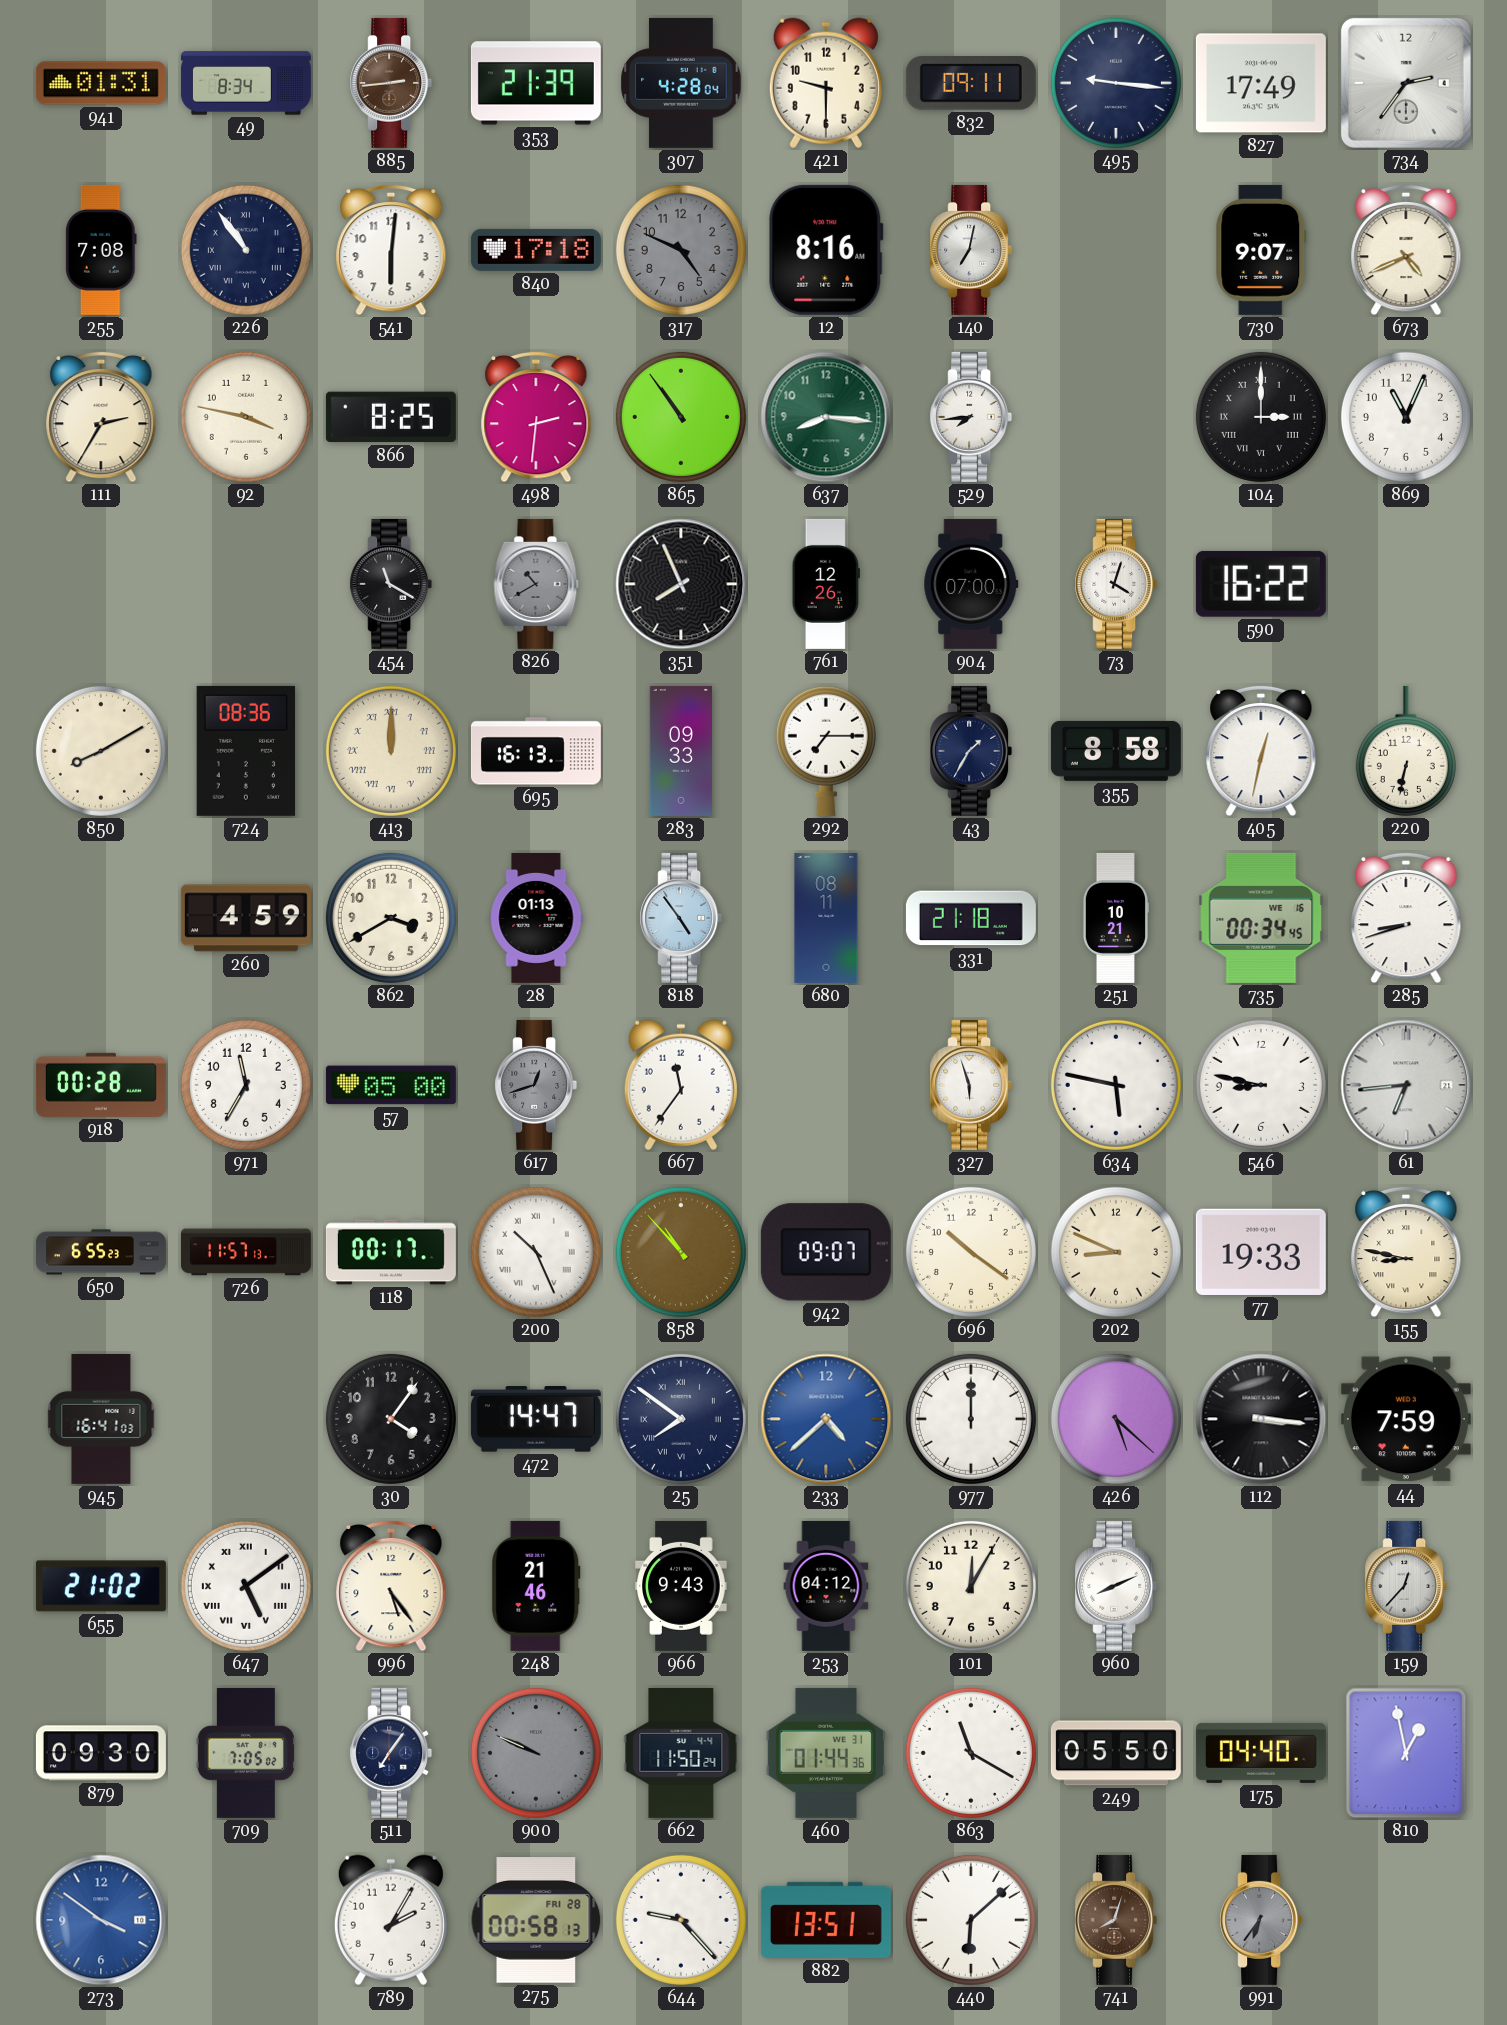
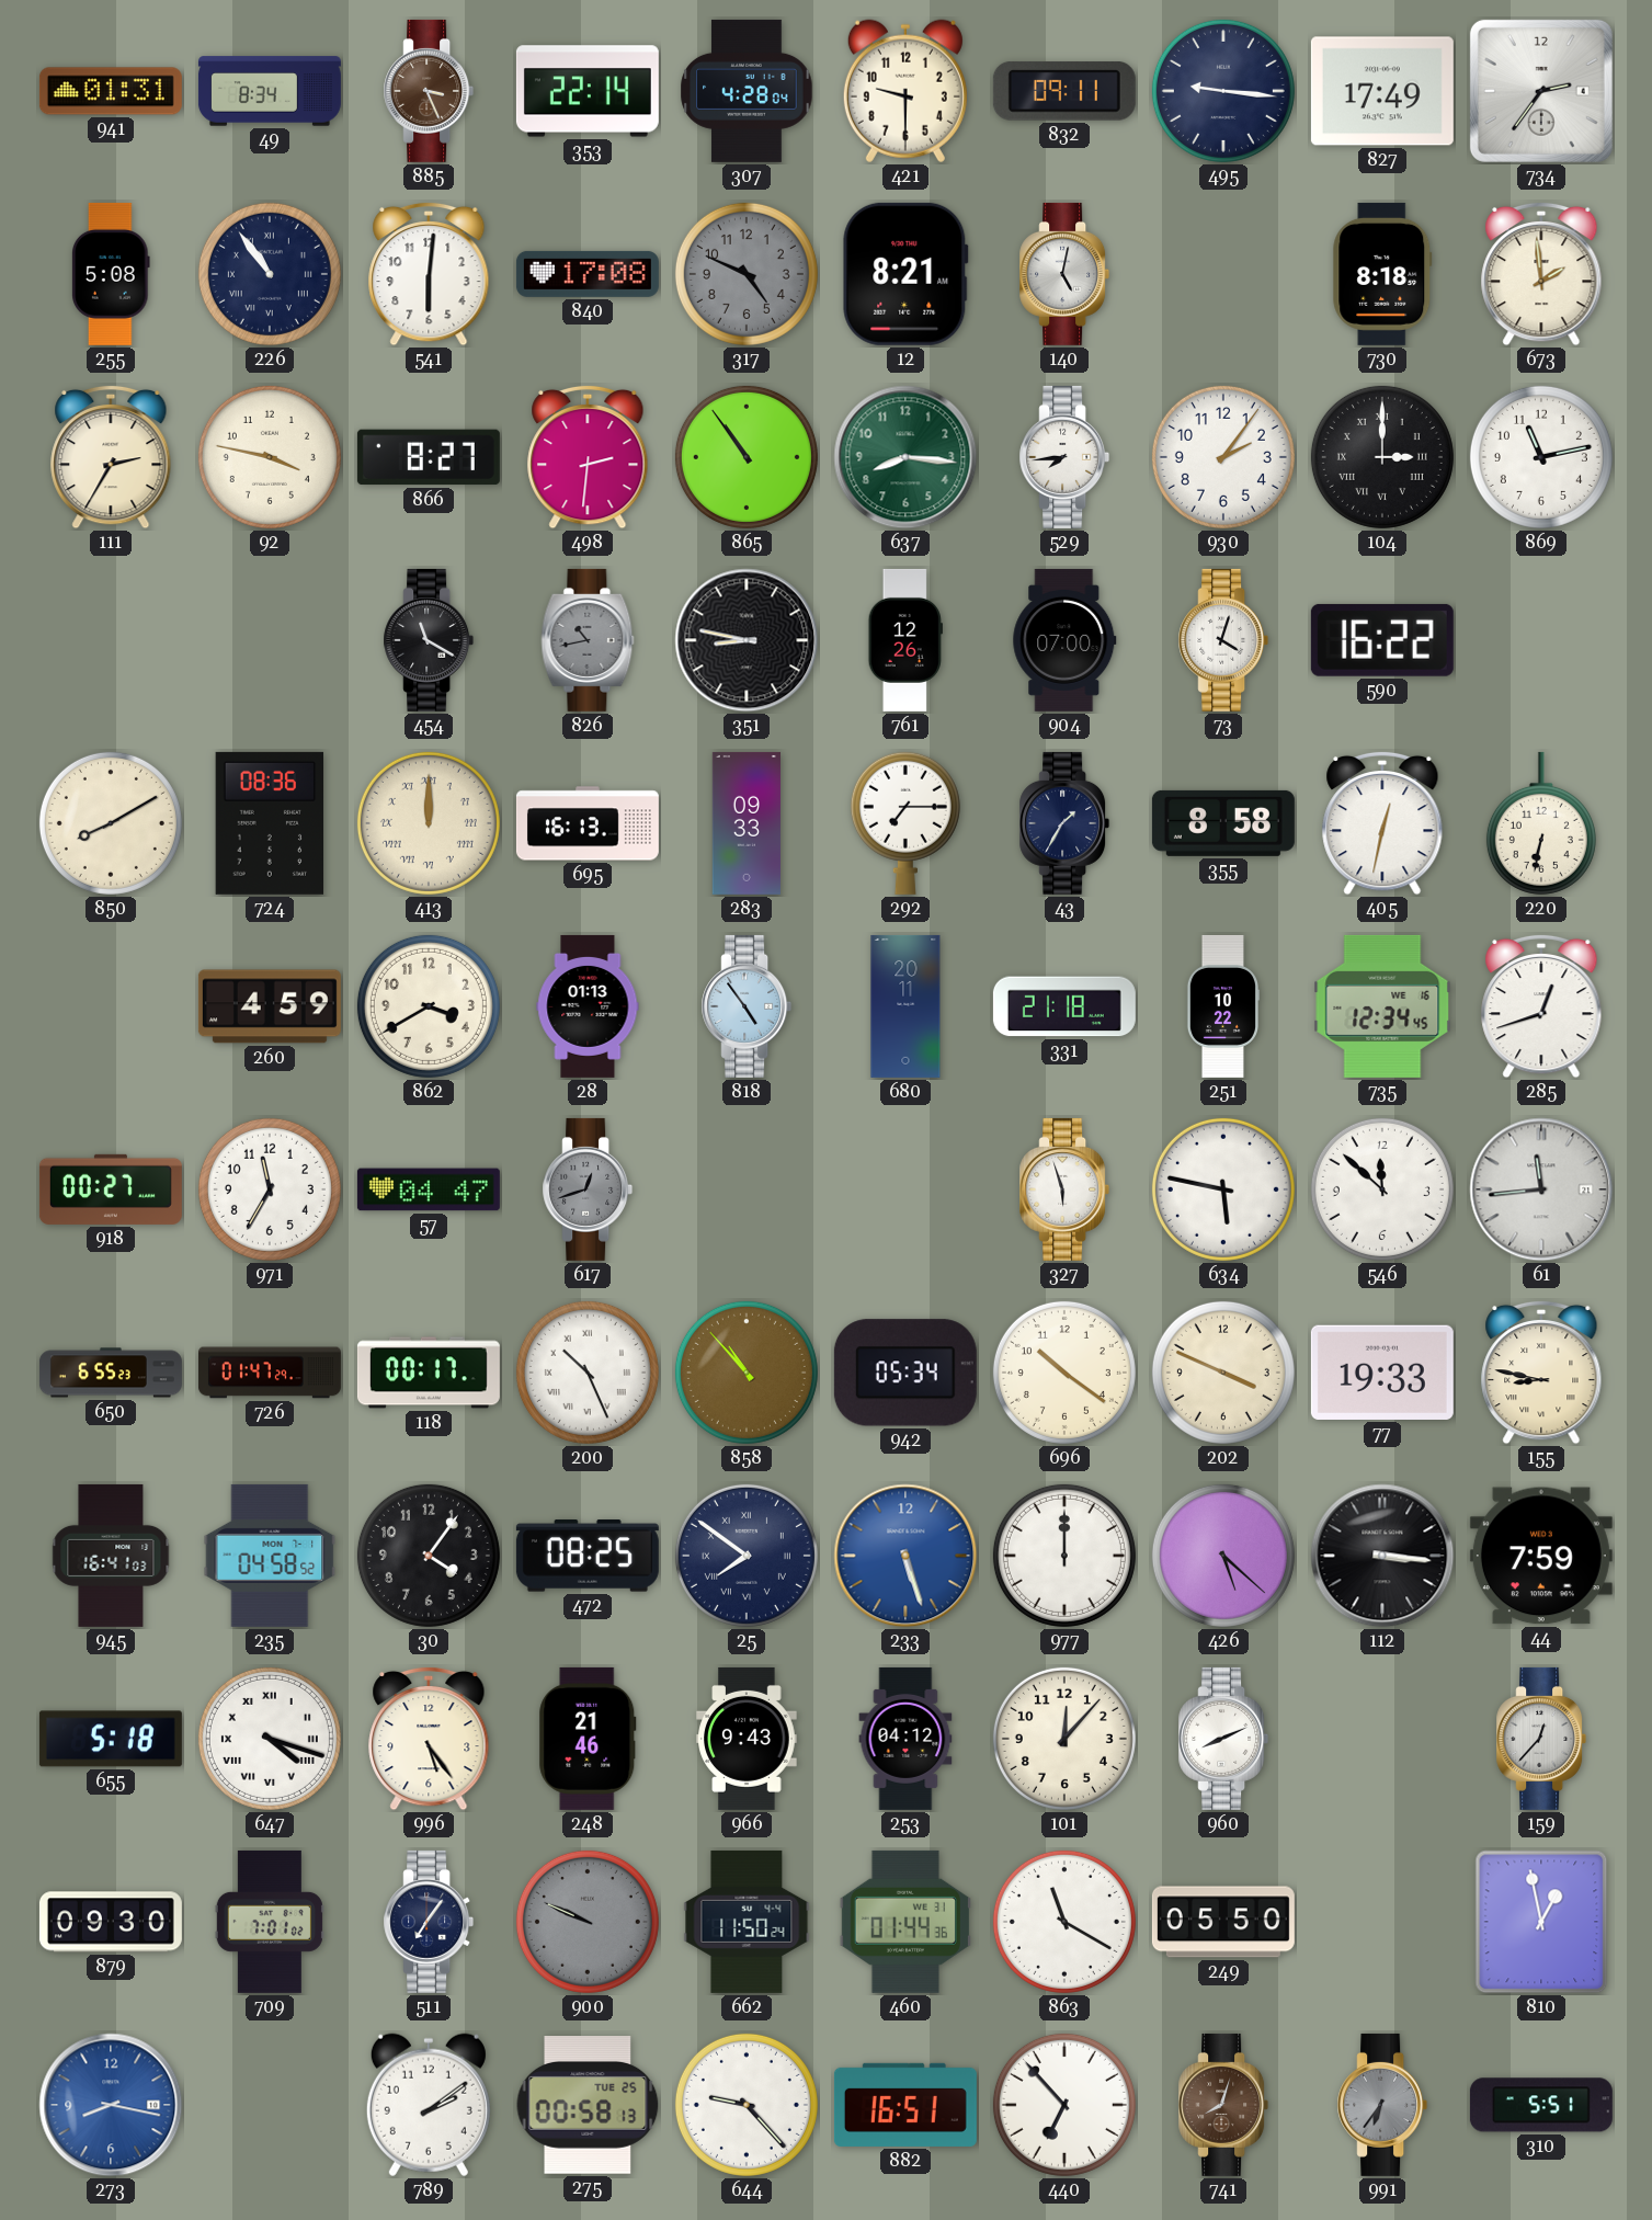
885: 2:44 -> 3:26
353: 21:39 -> 22:14
255: 7:08 -> 5:08
840: 17:18 -> 17:08
12: 8:16 -> 8:21
140: 7:02 -> 5:02
730: 9:07 -> 8:18
673: 4:41 -> 1:59
866: 8:25 -> 8:27
930: none -> 2:06
869: 11:04 -> 11:13
826: 10:40 -> 10:43
351: 7:56 -> 8:47
680: 08:11 -> 20:11
251: 10:21 -> 10:22
735: 00:34 -> 12:34
285: 8:42 -> 12:42
918: 00:28 -> 00:27
57: 05:00 -> 04:47
667: 11:36 -> none
546: 8:47 -> 11:52
61: 6:44 -> 11:44
726: 11:57 -> 01:47
942: 09:07 -> 05:34
202: 8:49 -> 3:49
235: none -> 04:58
472: 14:47 -> 08:25
233: 4:38 -> 5:27
655: 21:02 -> 5:18
647: 5:09 -> 4:18
101: 12:05 -> 12:07
709: 7:05 -> 7:01
175: 04:40 -> none
273: 3:51 -> 8:17
789: 2:05 -> 2:09
275 date: FRI 28 -> TUE 25
882: 13:51 -> 16:51
440: 6:08 -> 6:53
310: none -> 5:51
